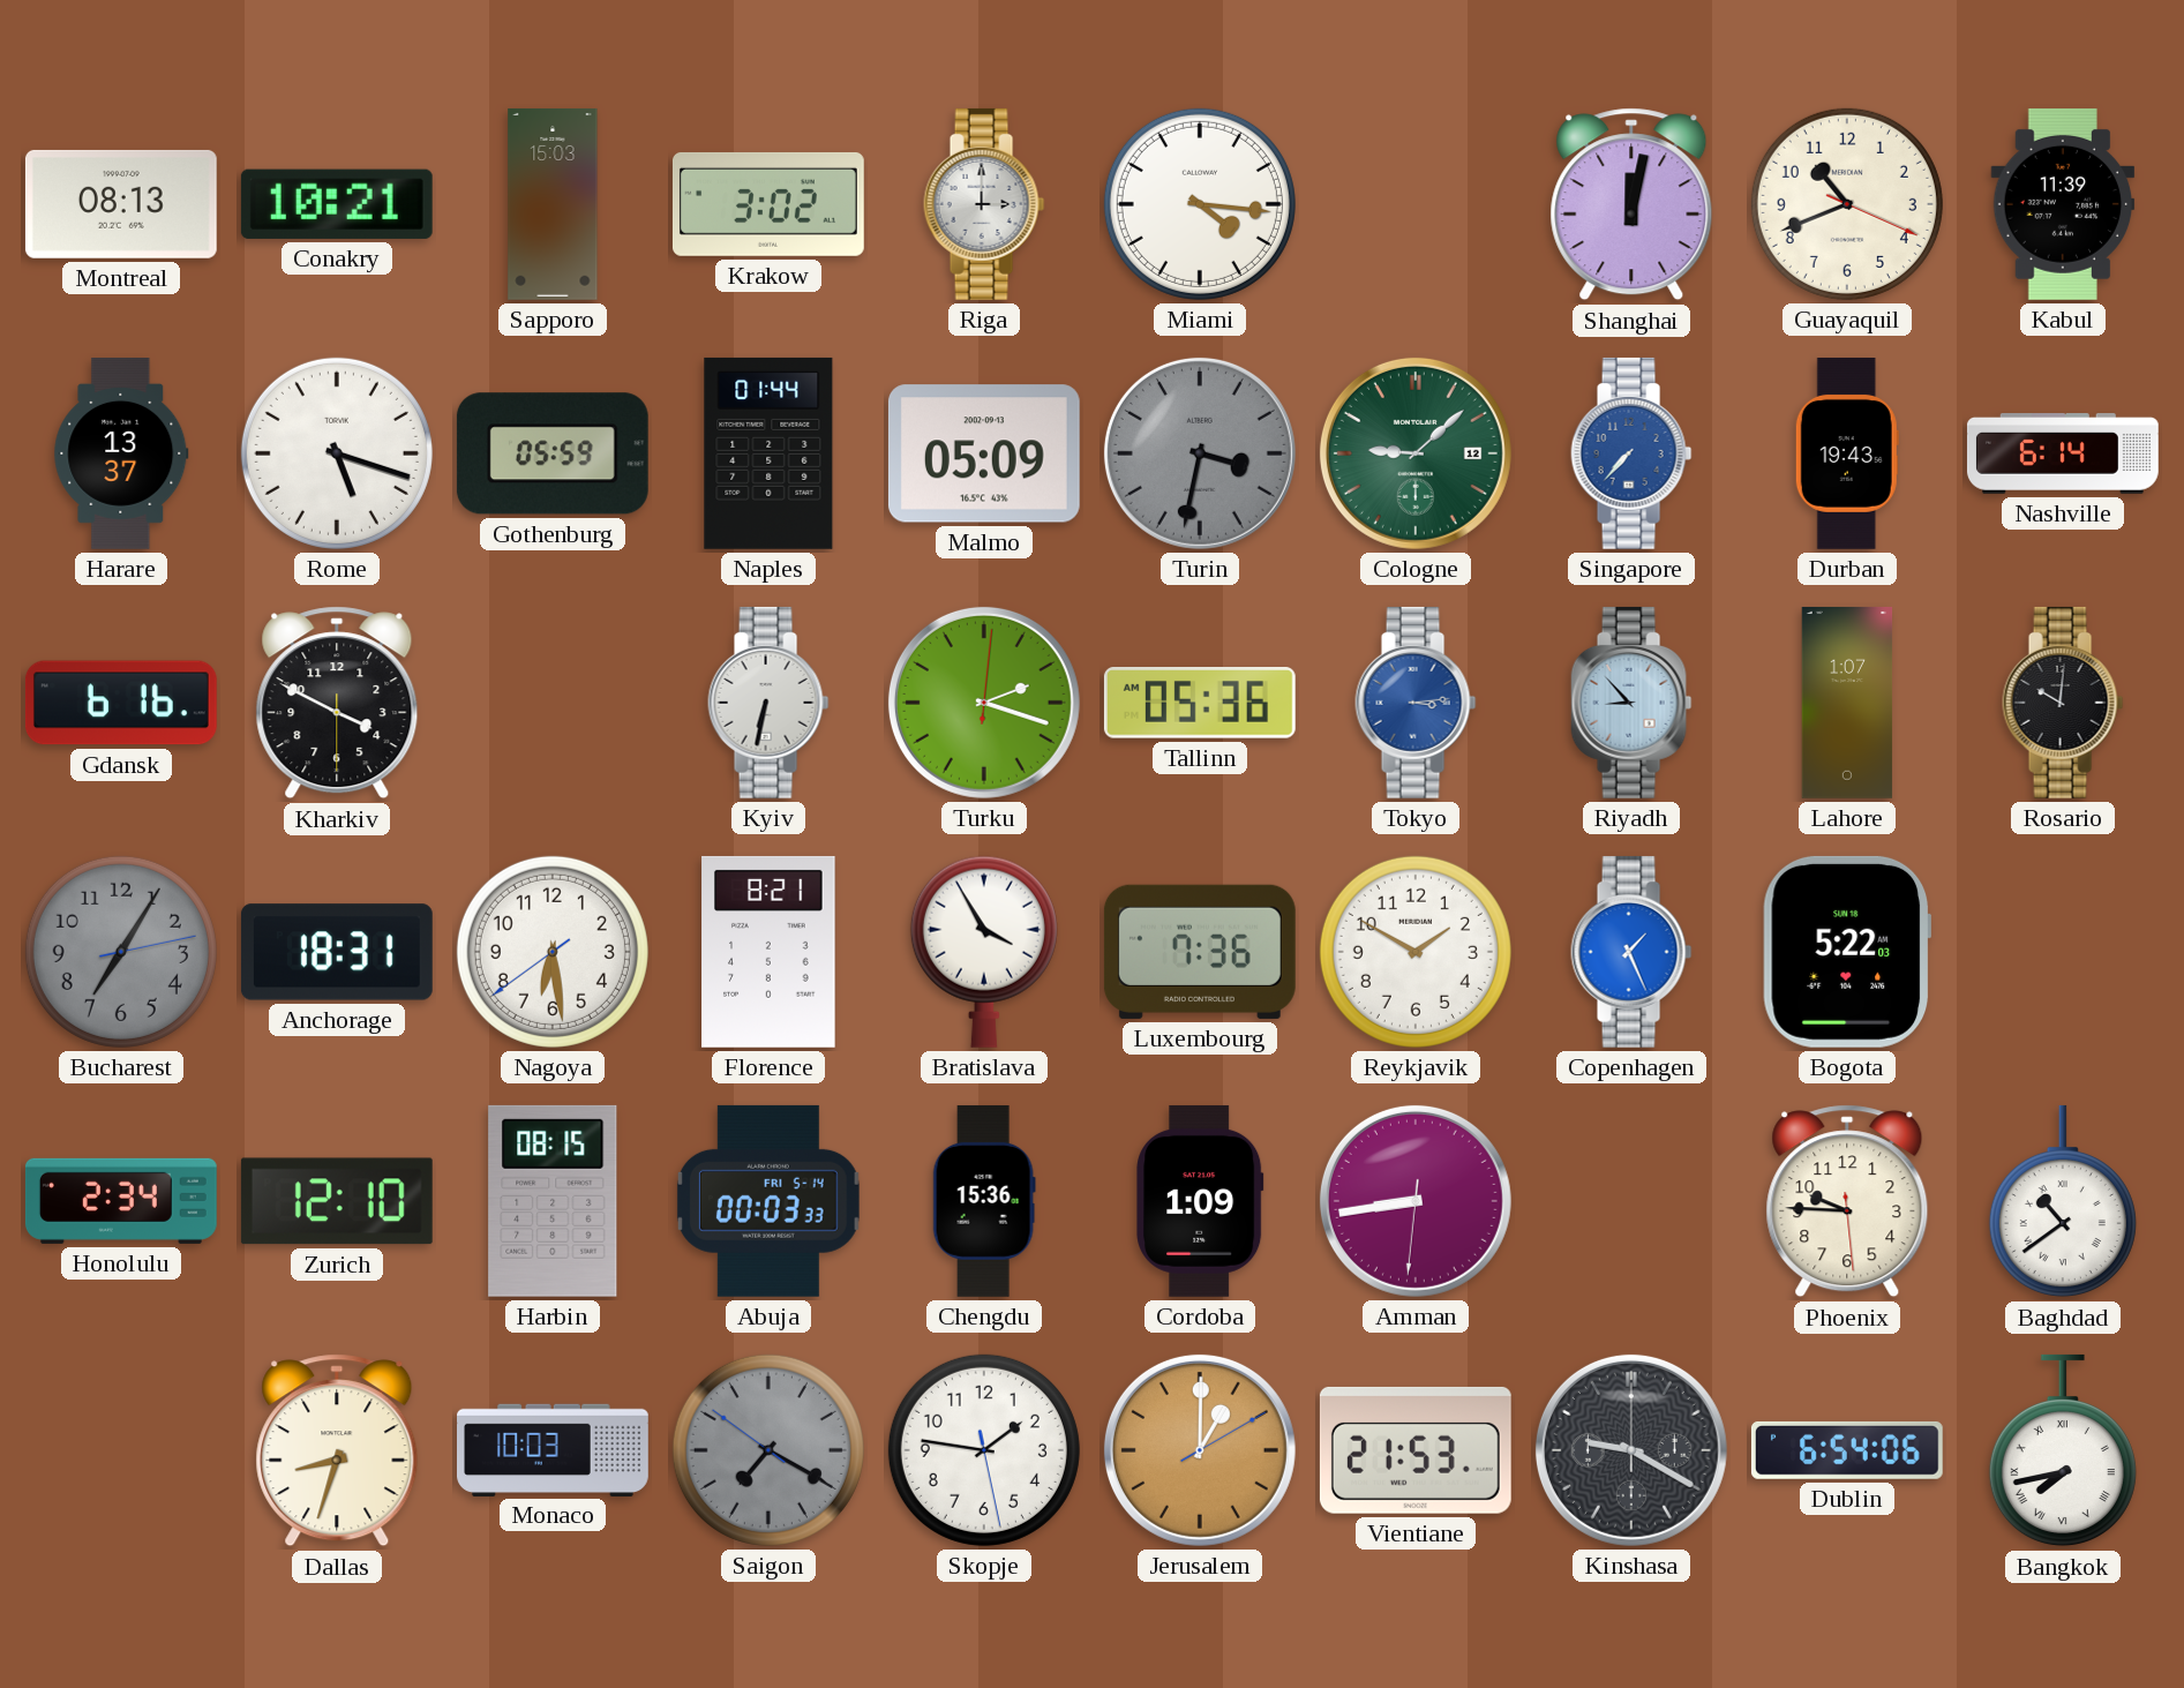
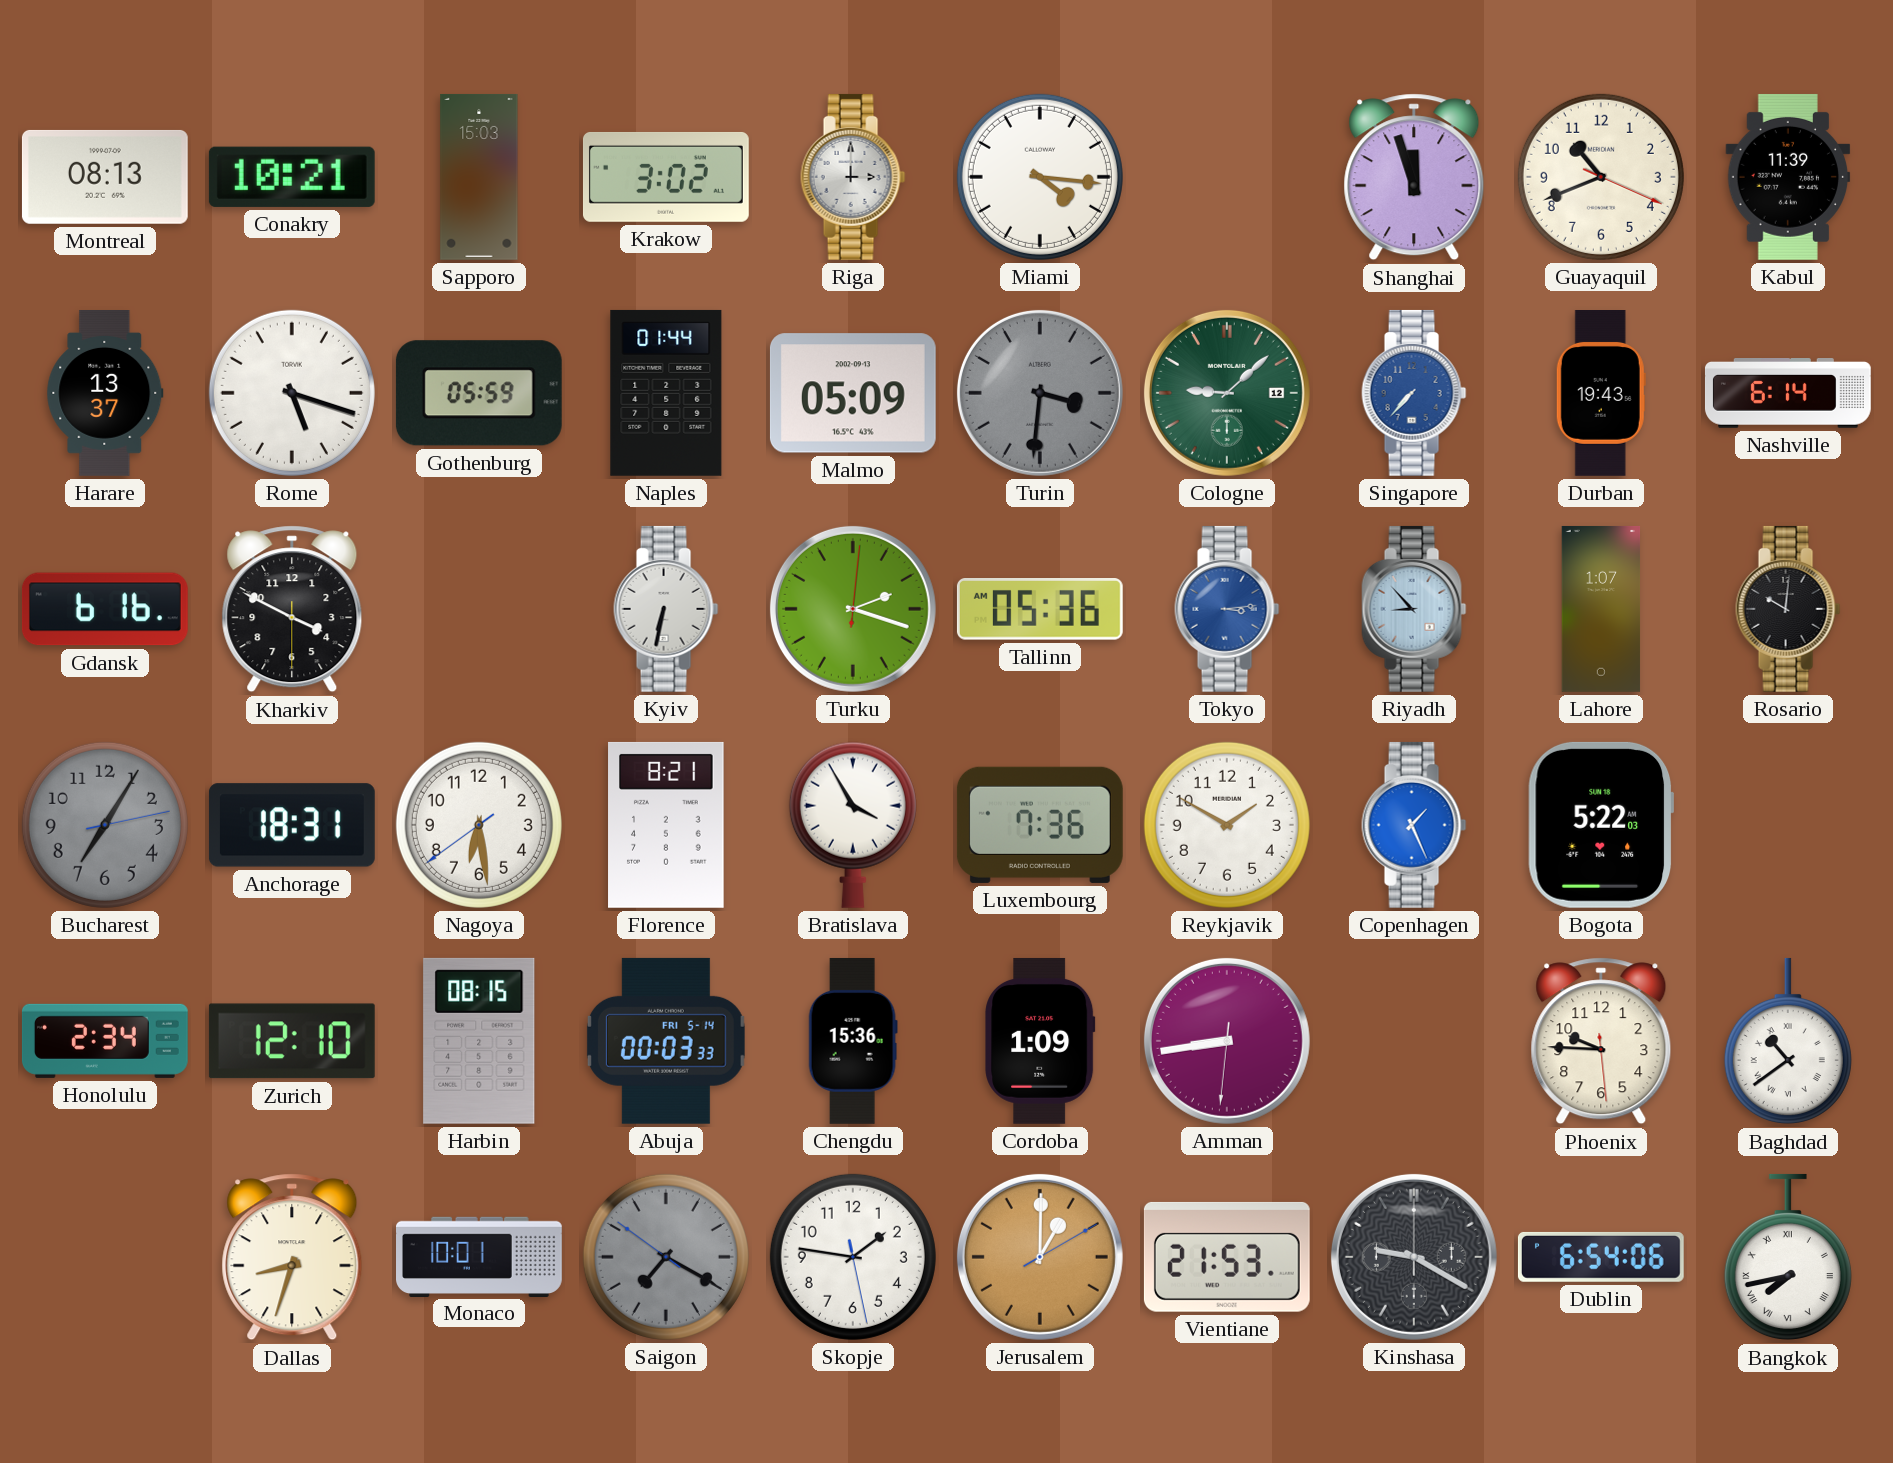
Shanghai: 12:02 -> 11:57
Turin: 3:32 -> 3:31
Monaco: 10:03 -> 10:01
